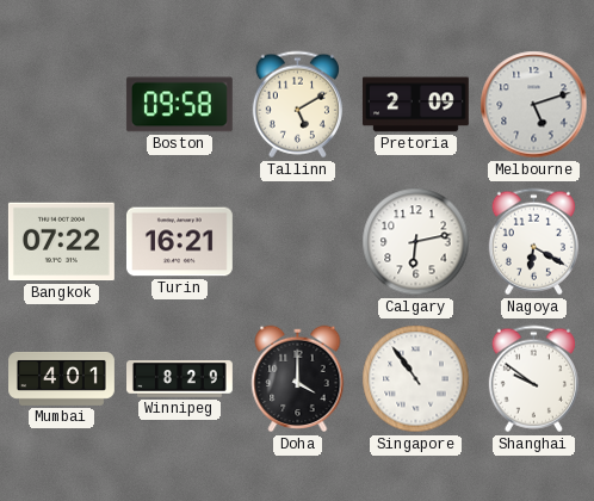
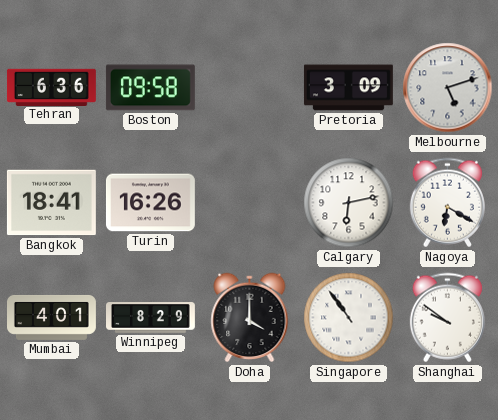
Tehran: none -> 6:36
Tallinn: 5:10 -> none
Pretoria: 2:09 -> 3:09
Bangkok: 07:22 -> 18:41
Turin: 16:21 -> 16:26
